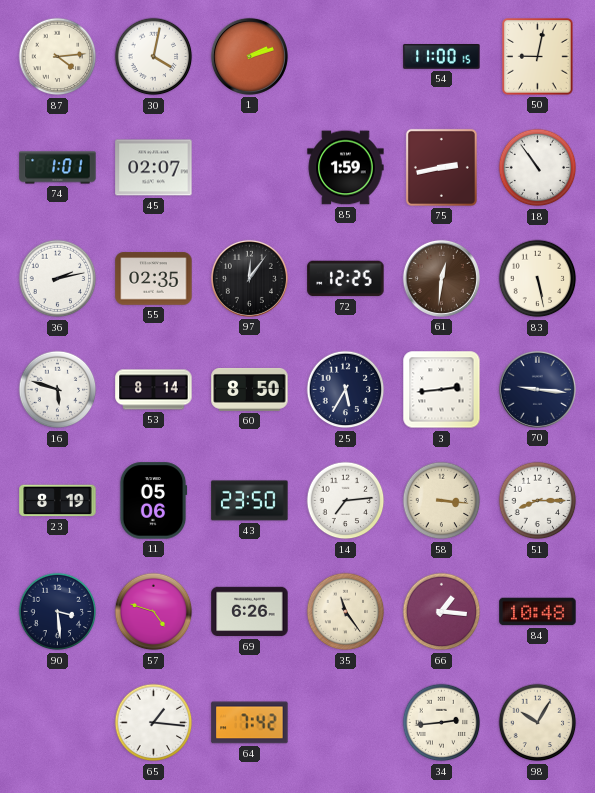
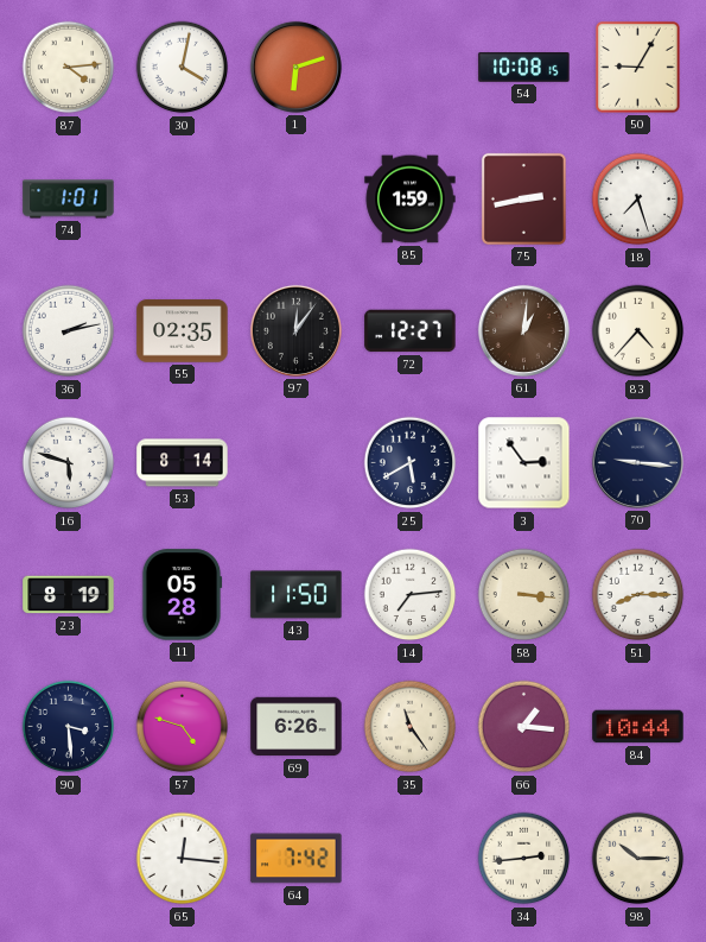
1: 2:12 -> 6:12
54: 11:00 -> 10:08
50: 9:02 -> 9:05
45: 02:07 -> none
18: 10:54 -> 7:27
72: 12:25 -> 12:27
61: 12:31 -> 1:01
83: 5:28 -> 4:37
60: 8:50 -> none
25: 5:35 -> 5:40
3: 2:44 -> 2:54
11: 05:06 -> 05:28
43: 23:50 -> 11:50
84: 10:48 -> 10:44
65: 1:16 -> 12:16
98: 10:05 -> 10:15
